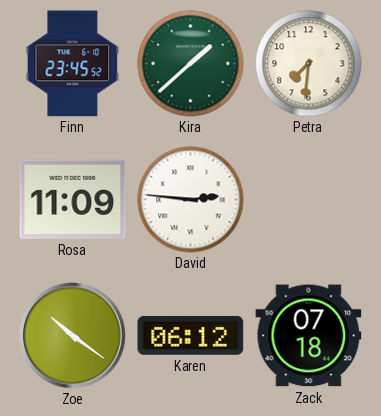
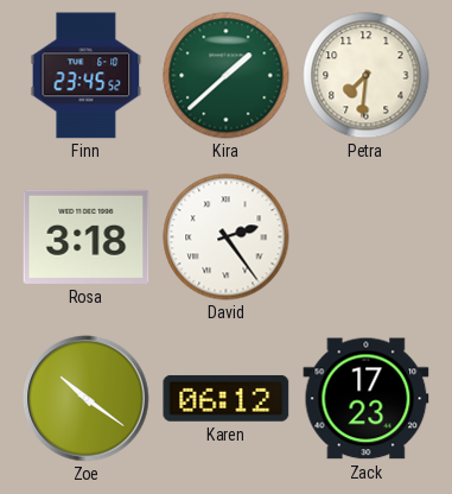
Rosa: 11:09 -> 3:18
David: 2:46 -> 2:24
Zack: 07:18 -> 17:23
